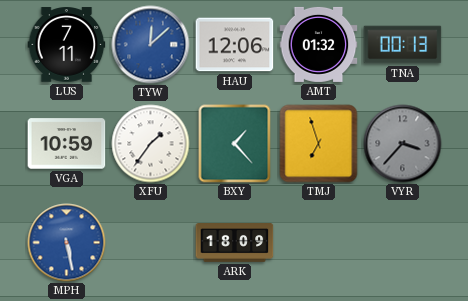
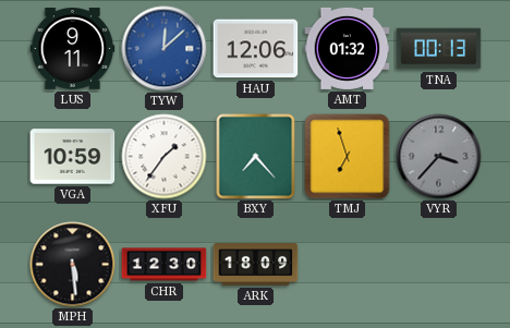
LUS: 7:11 -> 9:11
BXY: 1:23 -> 7:23
MPH: 5:28 -> 5:29
MPH dial: blue -> black
CHR: none -> 12:30
